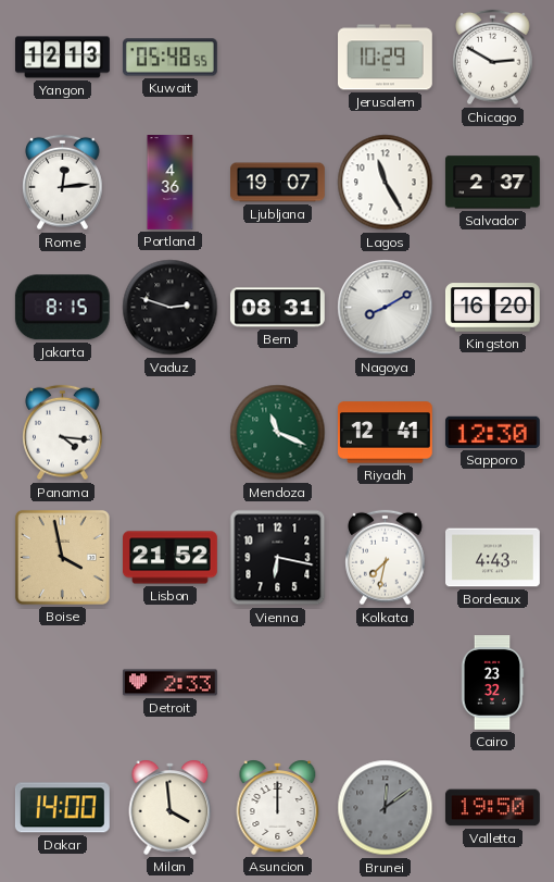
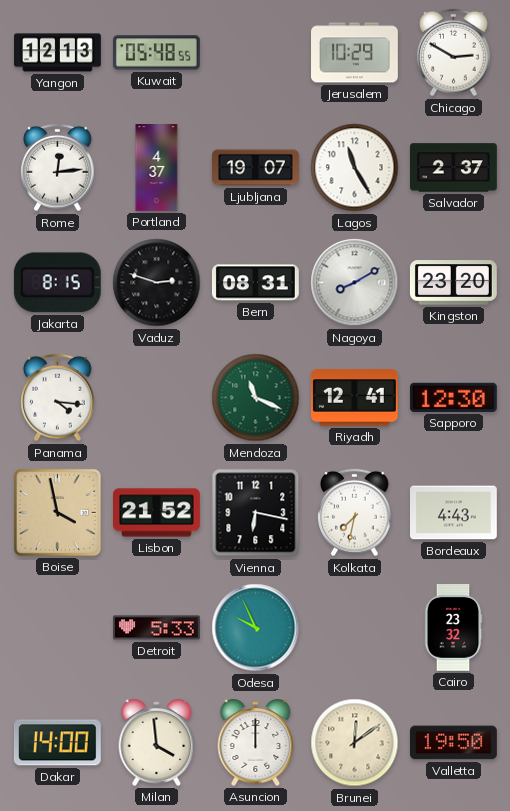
Portland: 4:36 -> 4:37
Kingston: 16:20 -> 23:20
Detroit: 2:33 -> 5:33
Odesa: none -> 9:56
Brunei dial: grey -> cream
